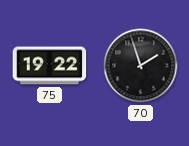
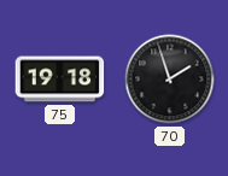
75: 19:22 -> 19:18
